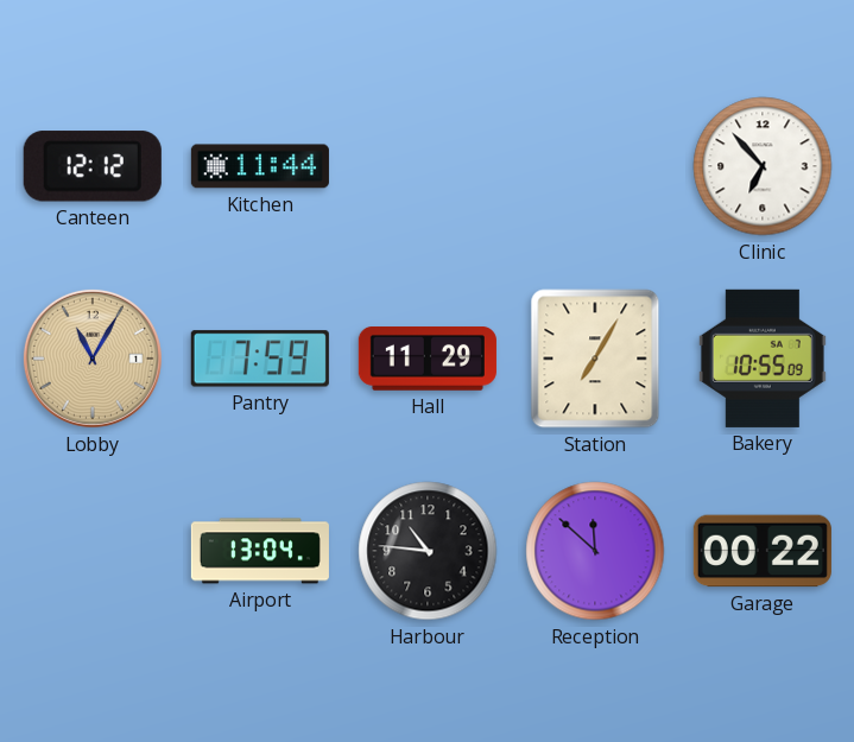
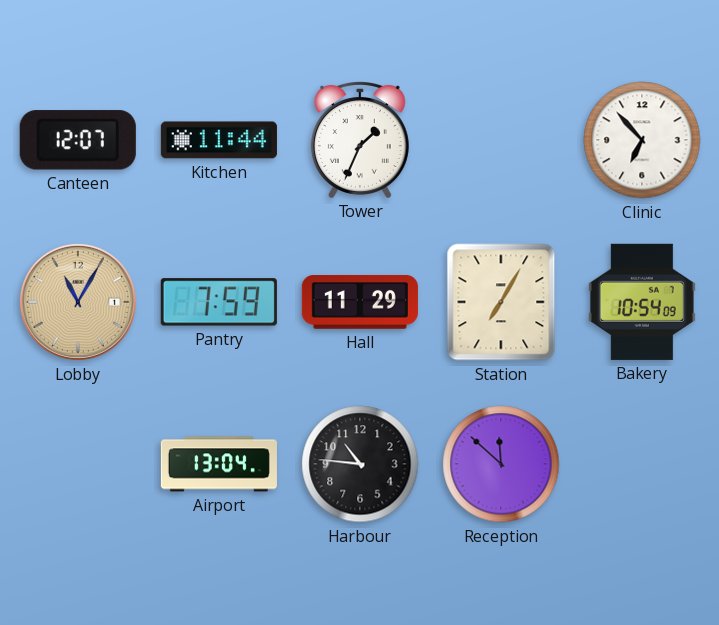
Canteen: 12:12 -> 12:07
Tower: none -> 1:34
Bakery: 10:55 -> 10:54
Garage: 00:22 -> none
